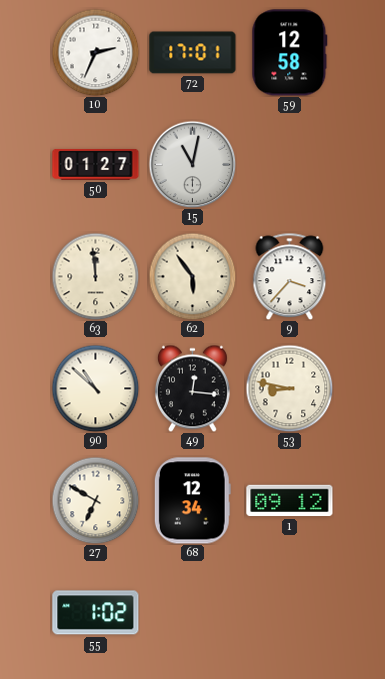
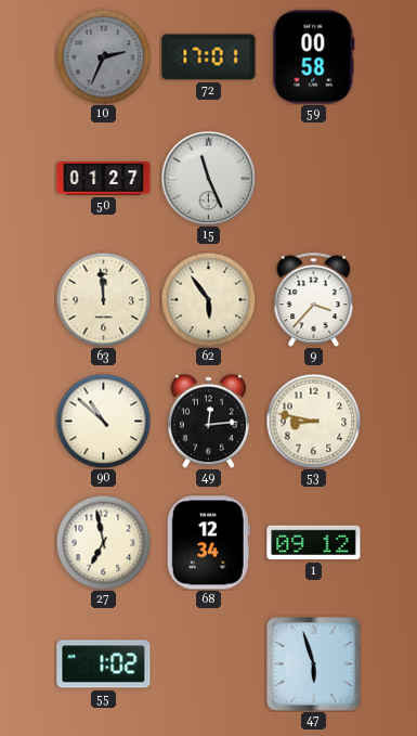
10 dial: white -> grey
59: 12:58 -> 00:58
15: 11:02 -> 11:26
49: 12:16 -> 12:14
27: 6:50 -> 6:58
47: none -> 5:57
